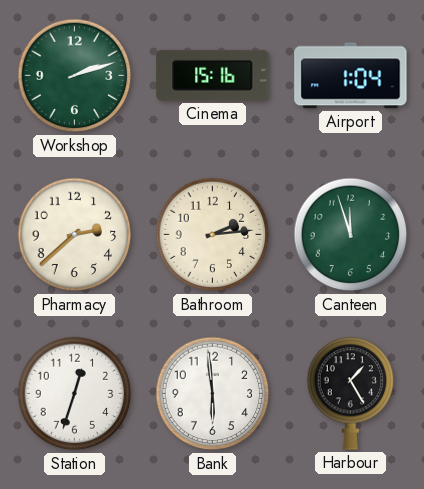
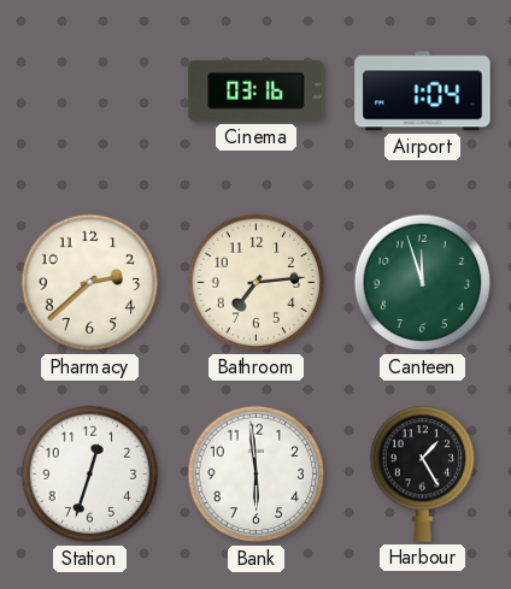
Workshop: 2:12 -> none
Cinema: 15:16 -> 03:16
Bathroom: 2:14 -> 7:14
